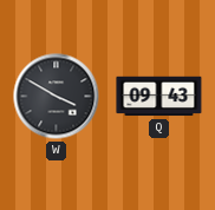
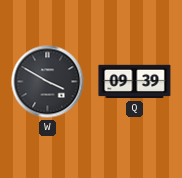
Q: 09:43 -> 09:39
